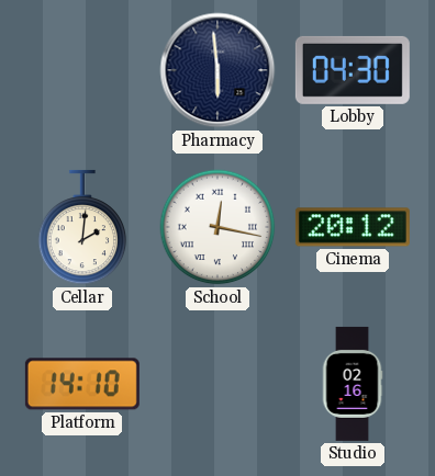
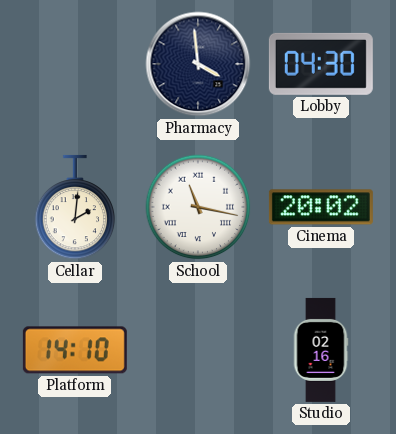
Pharmacy: 5:59 -> 3:59
School: 12:17 -> 11:17
Cinema: 20:12 -> 20:02
